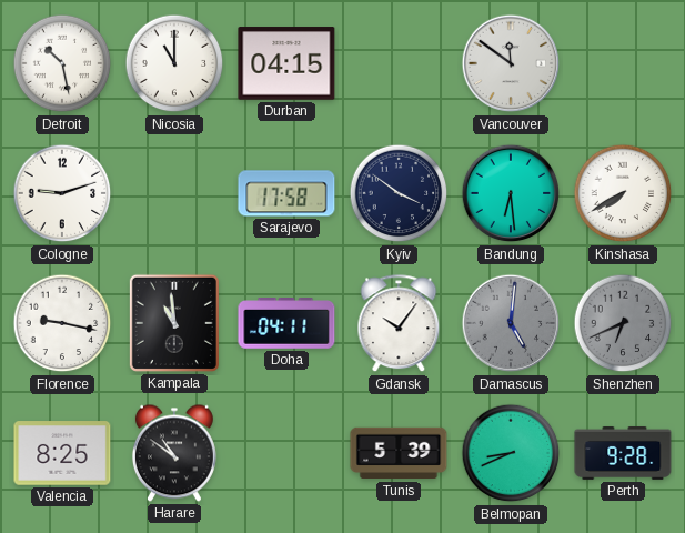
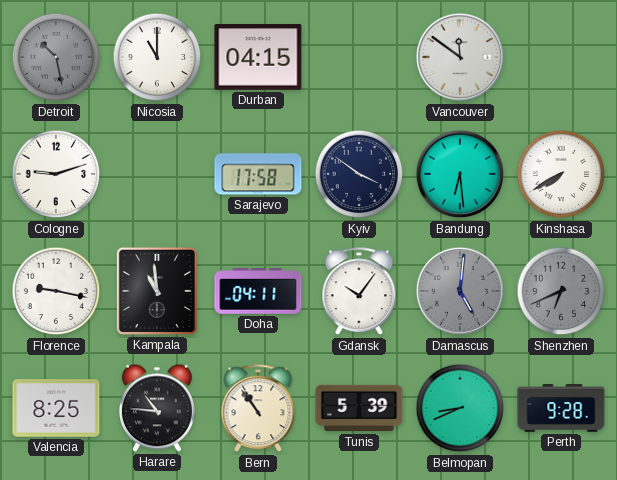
Detroit dial: white -> grey
Harare: 10:51 -> 10:46
Bern: none -> 10:54
